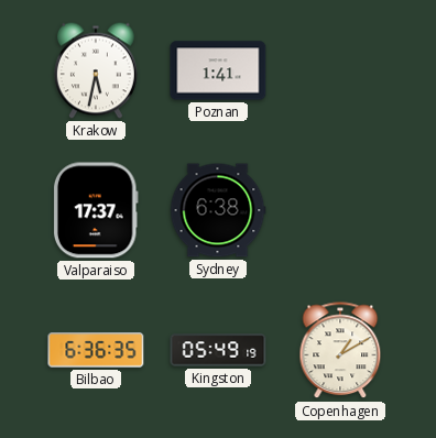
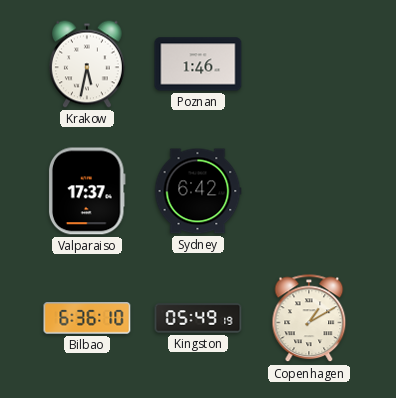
Poznan: 1:41 -> 1:46
Sydney: 6:38 -> 6:42
Bilbao: 6:36:35 -> 6:36:10
